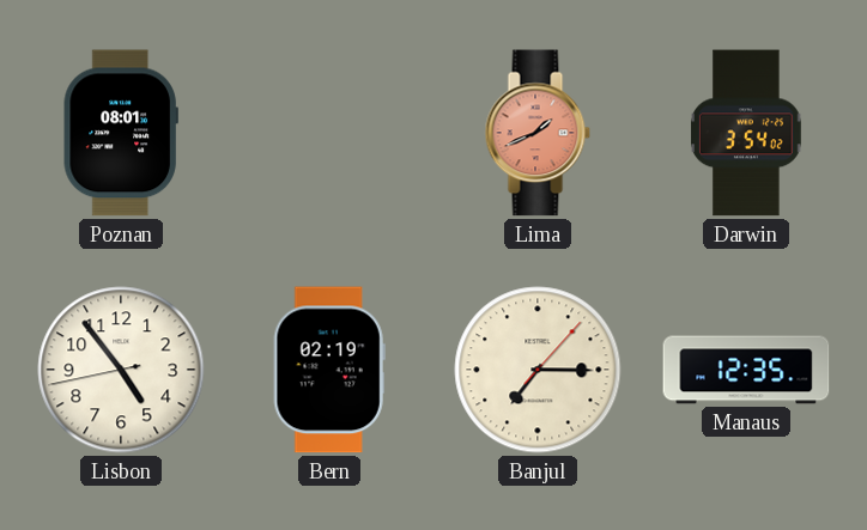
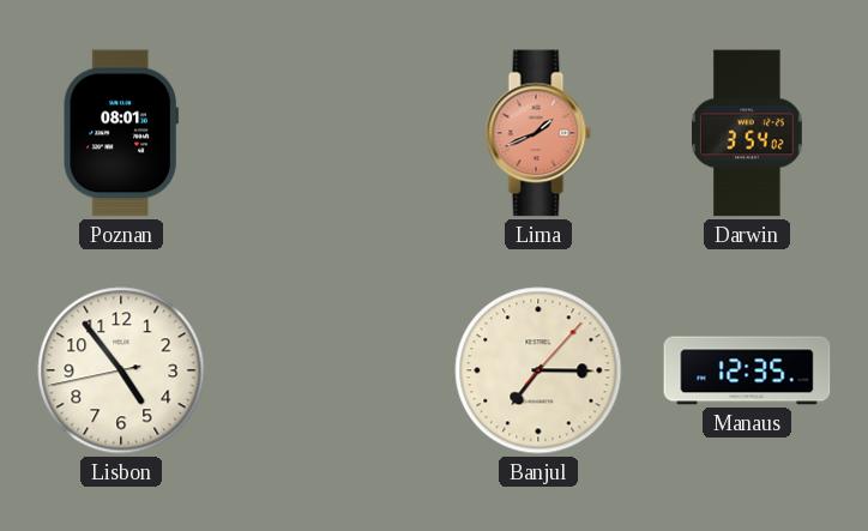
Bern: 02:19 -> none
